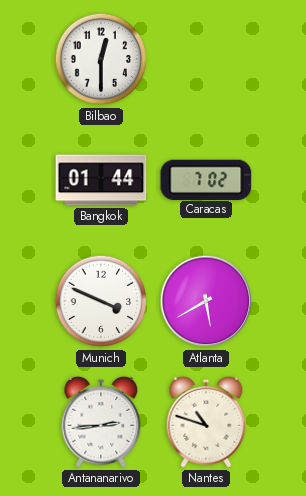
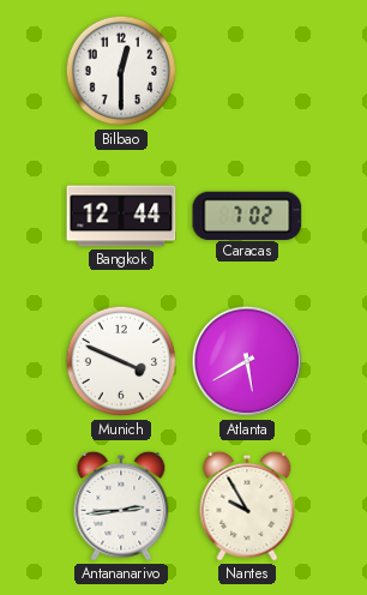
Bangkok: 01:44 -> 12:44
Nantes: 10:48 -> 9:55
